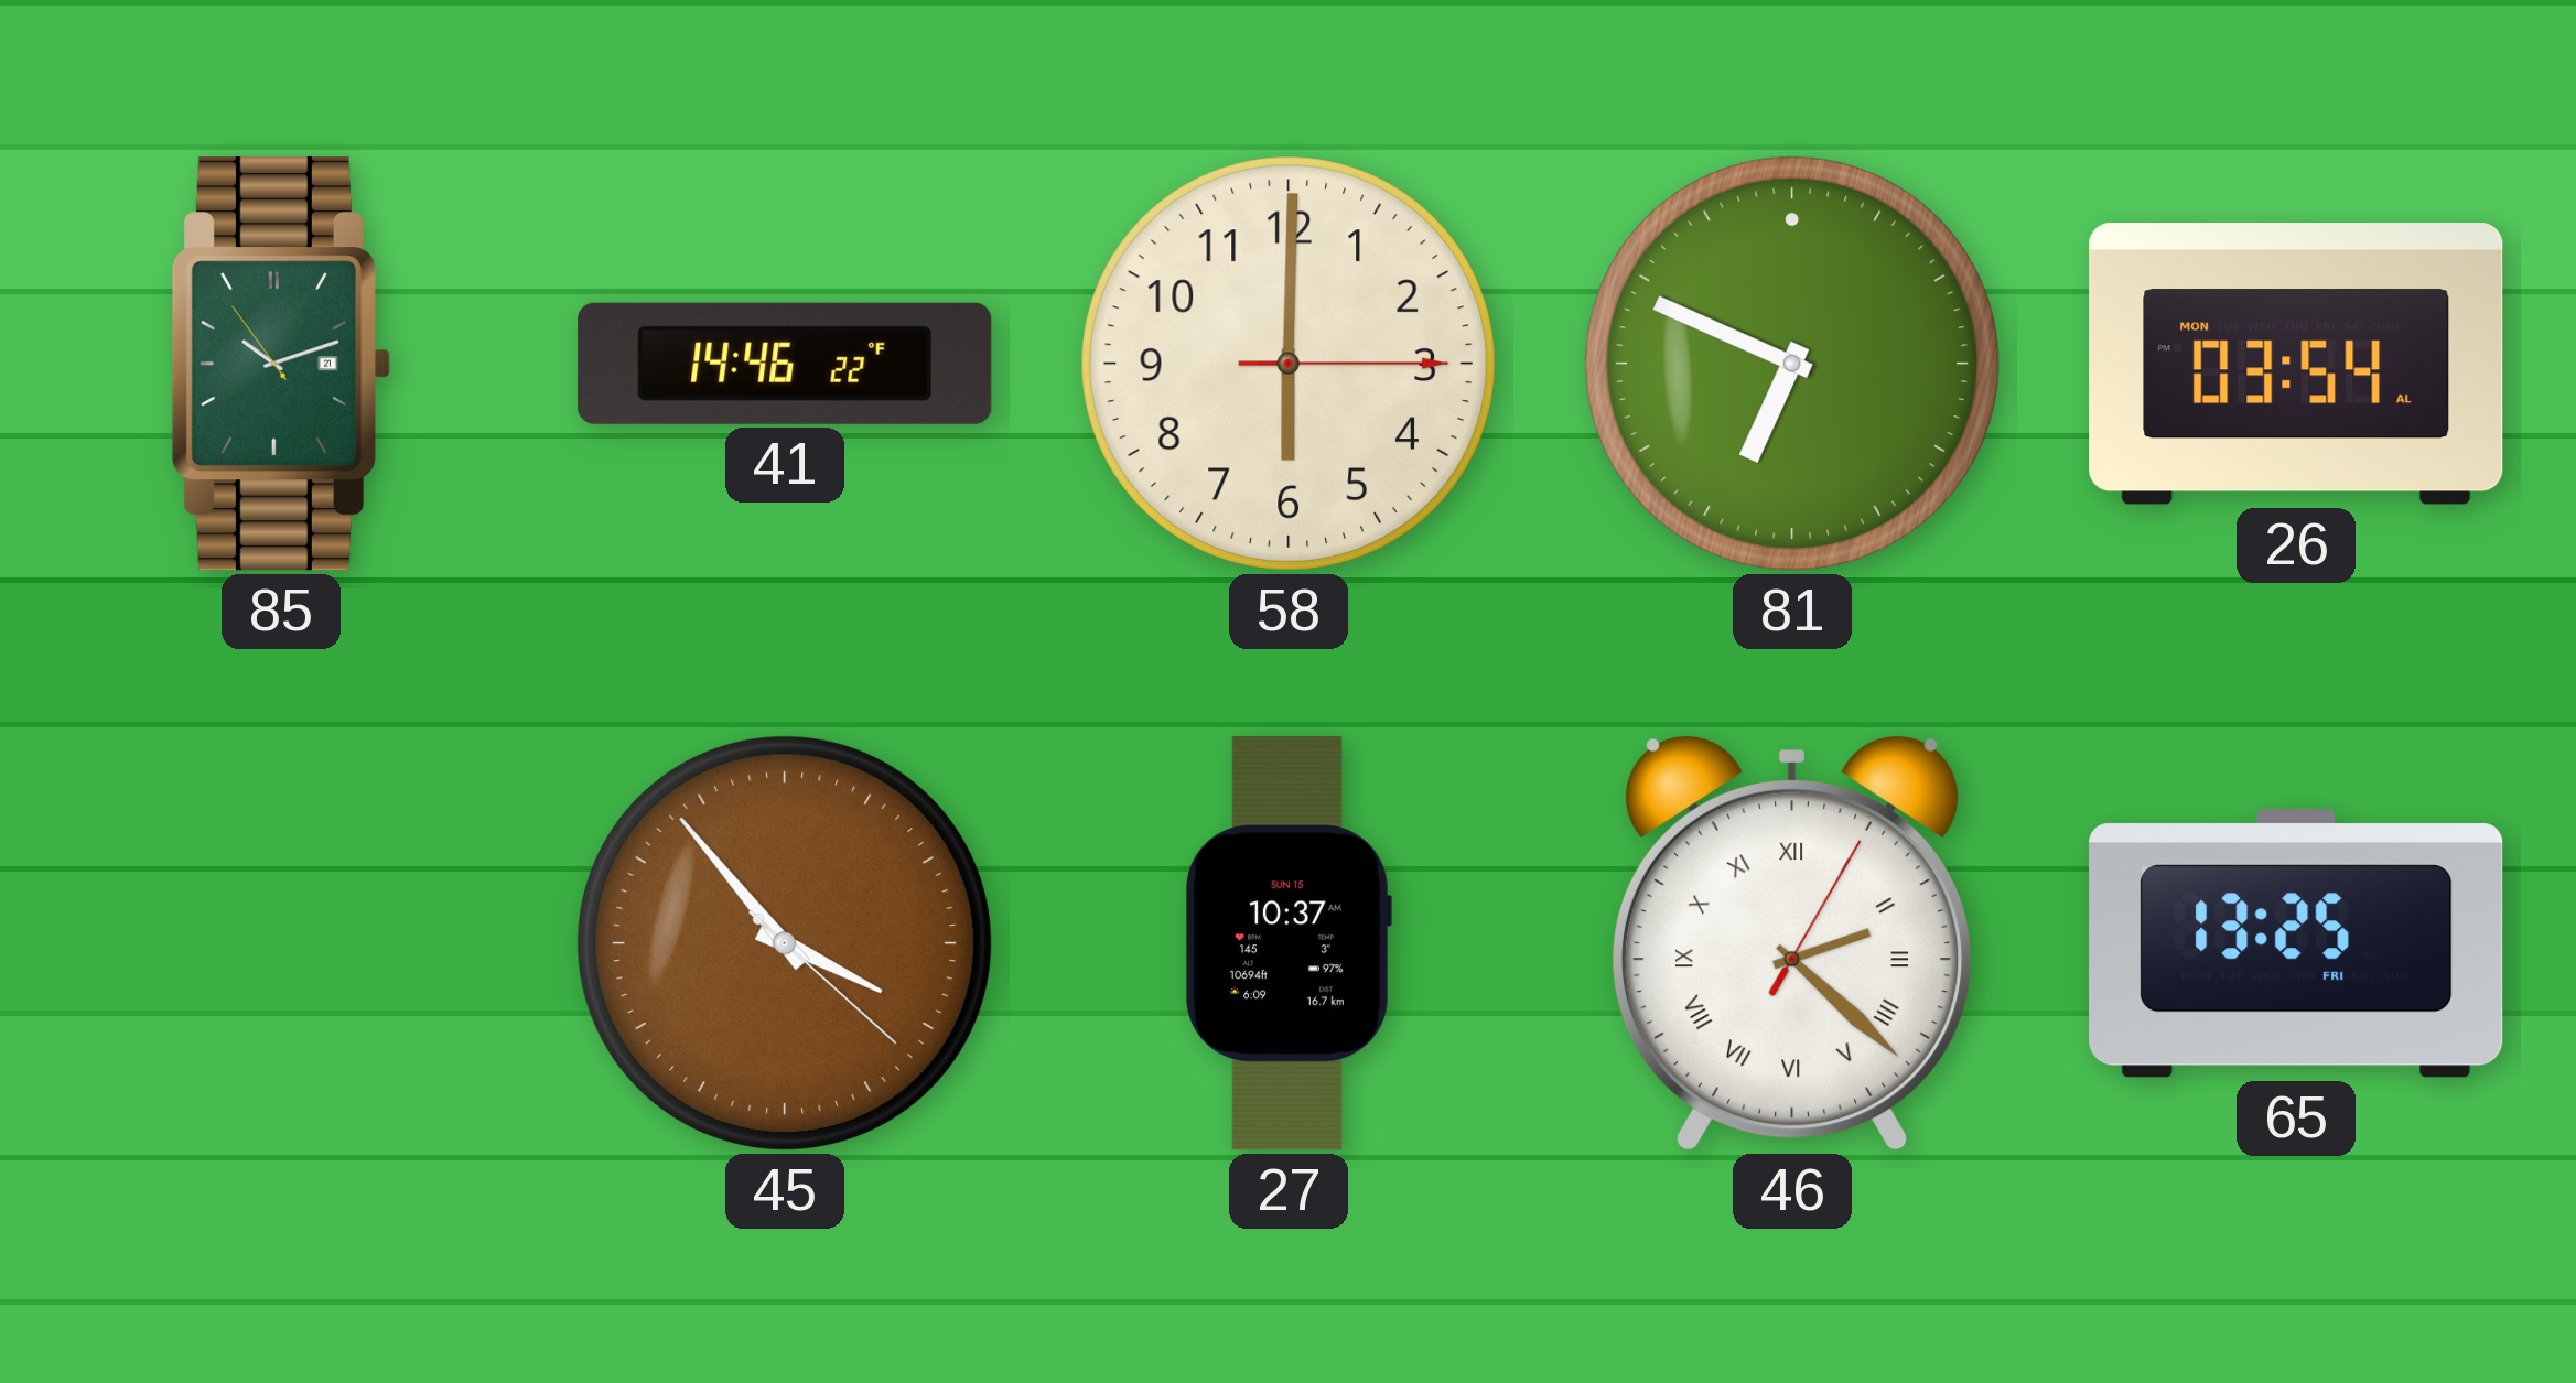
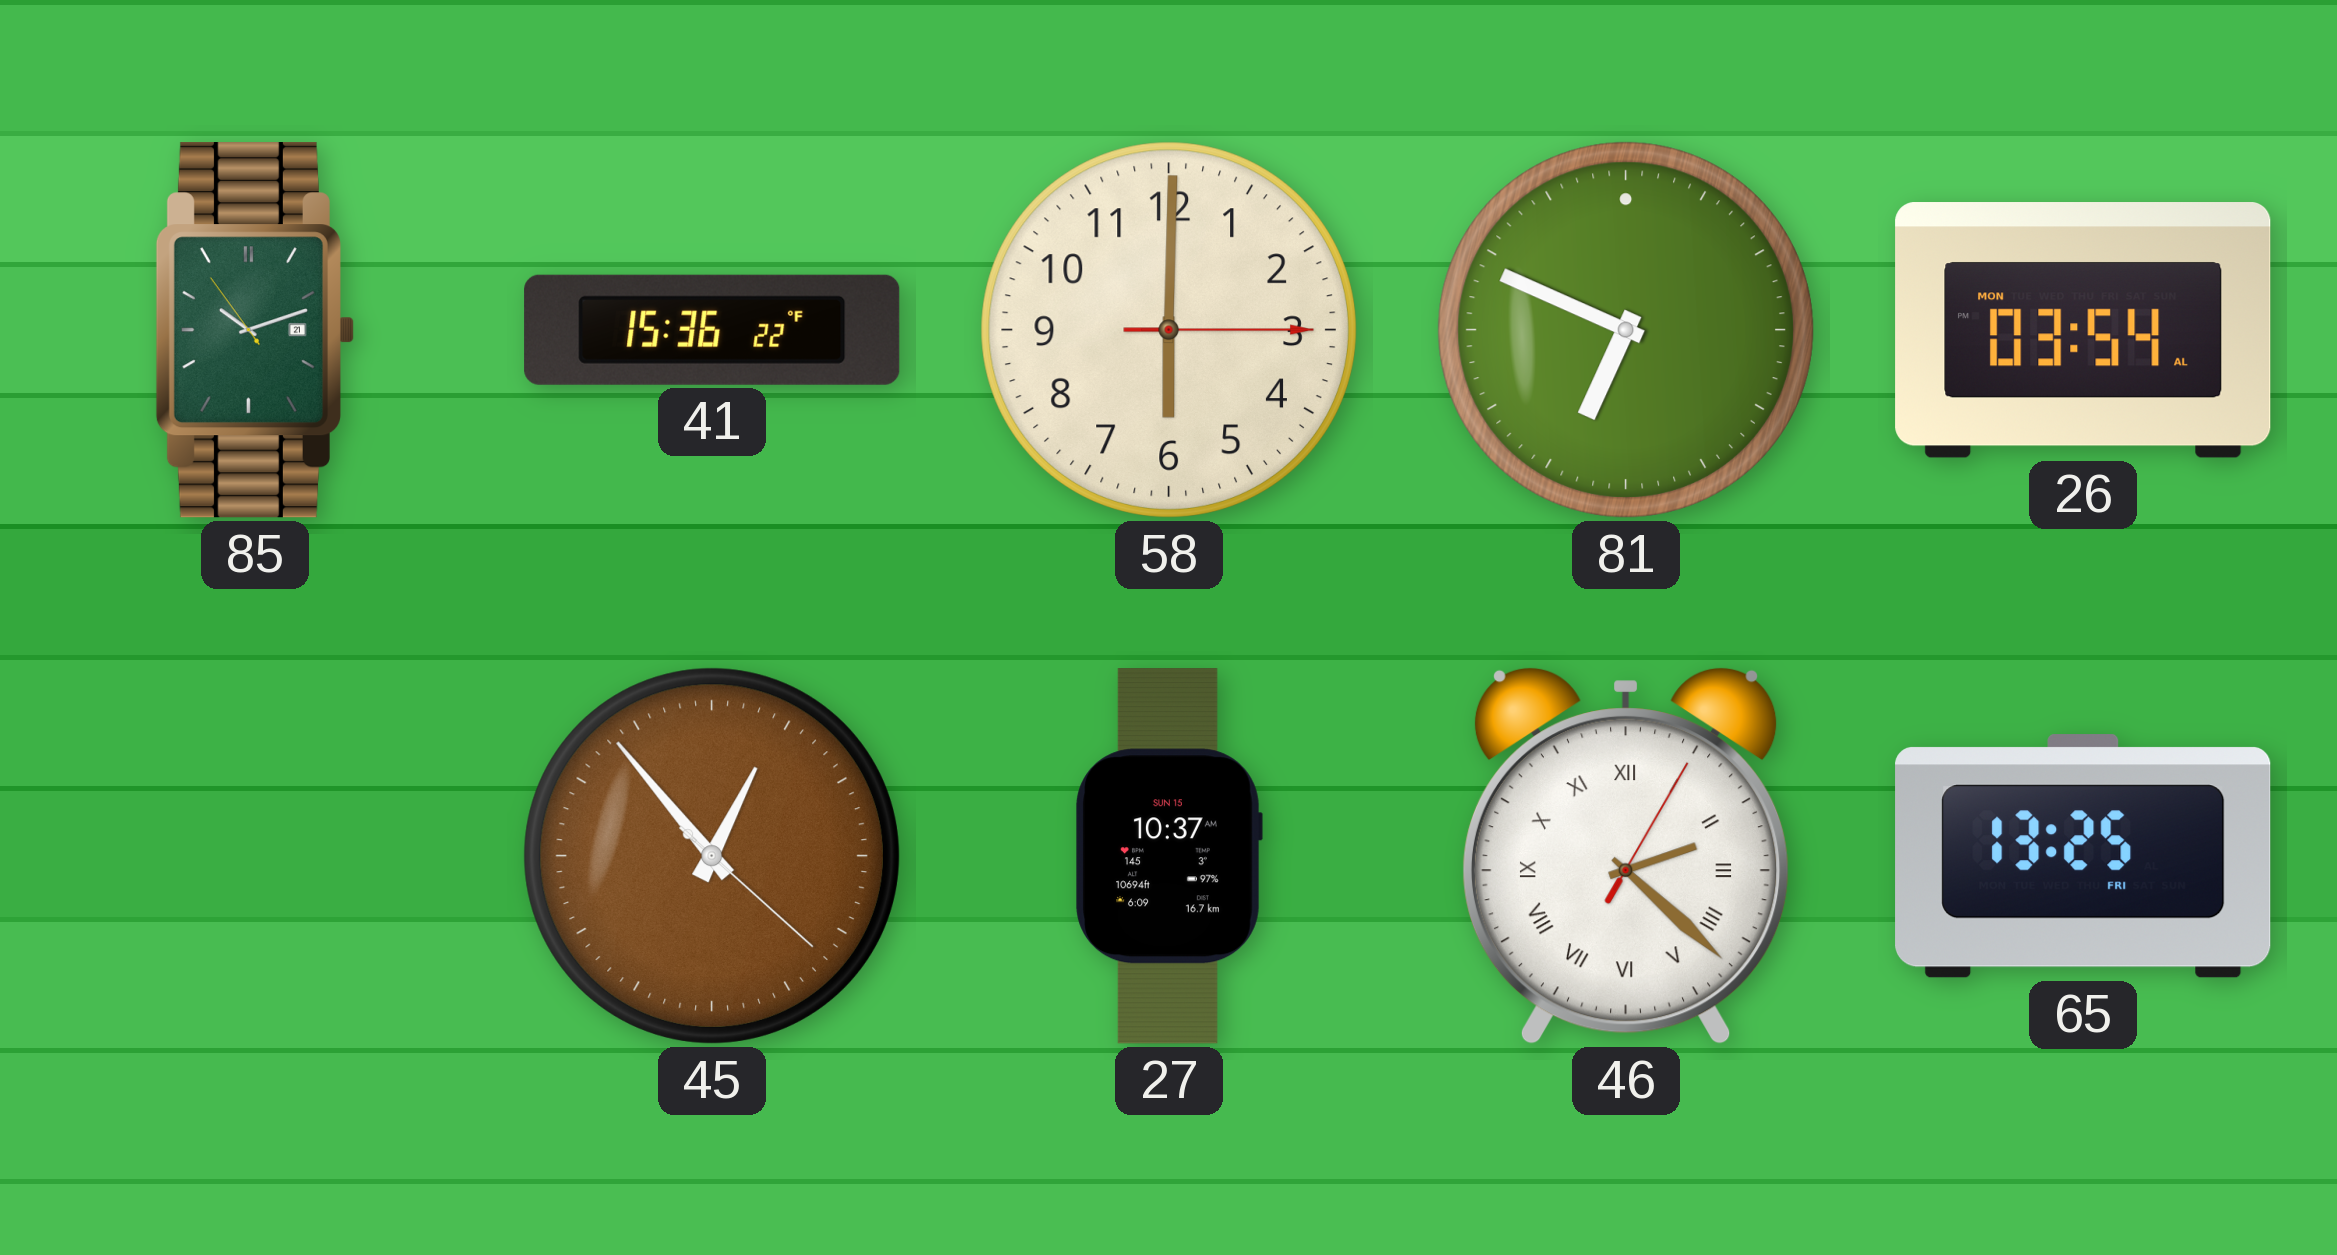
41: 14:46 -> 15:36
45: 3:53 -> 12:53
